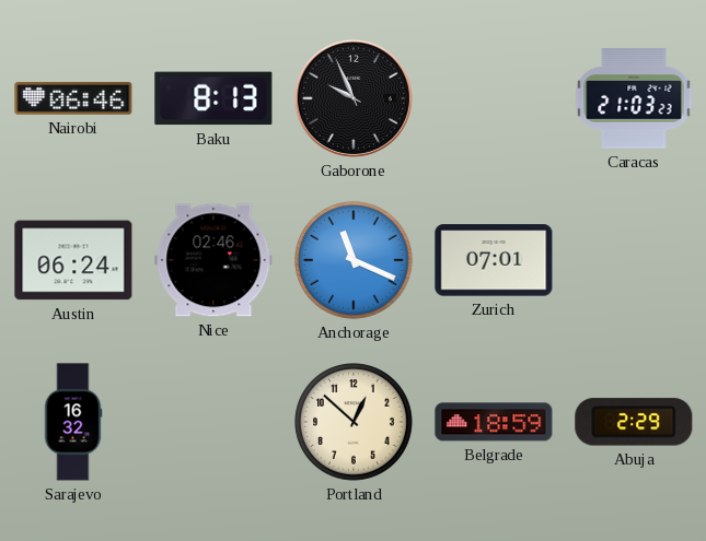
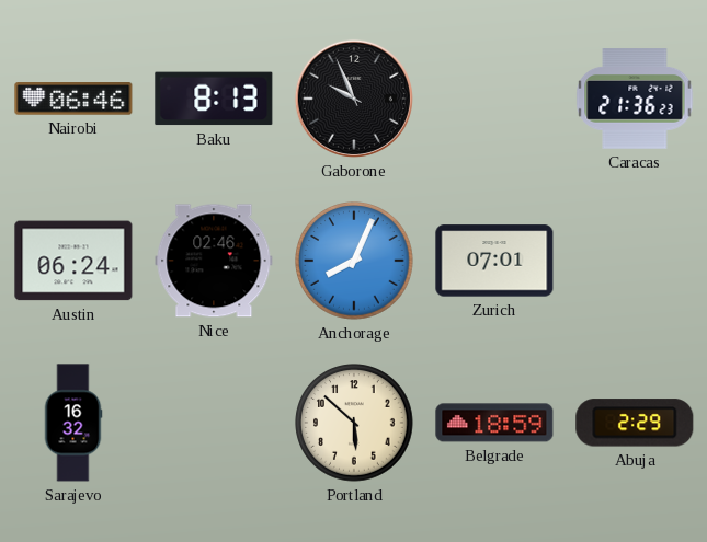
Caracas: 21:03 -> 21:36
Anchorage: 11:19 -> 8:04
Portland: 12:52 -> 5:52
